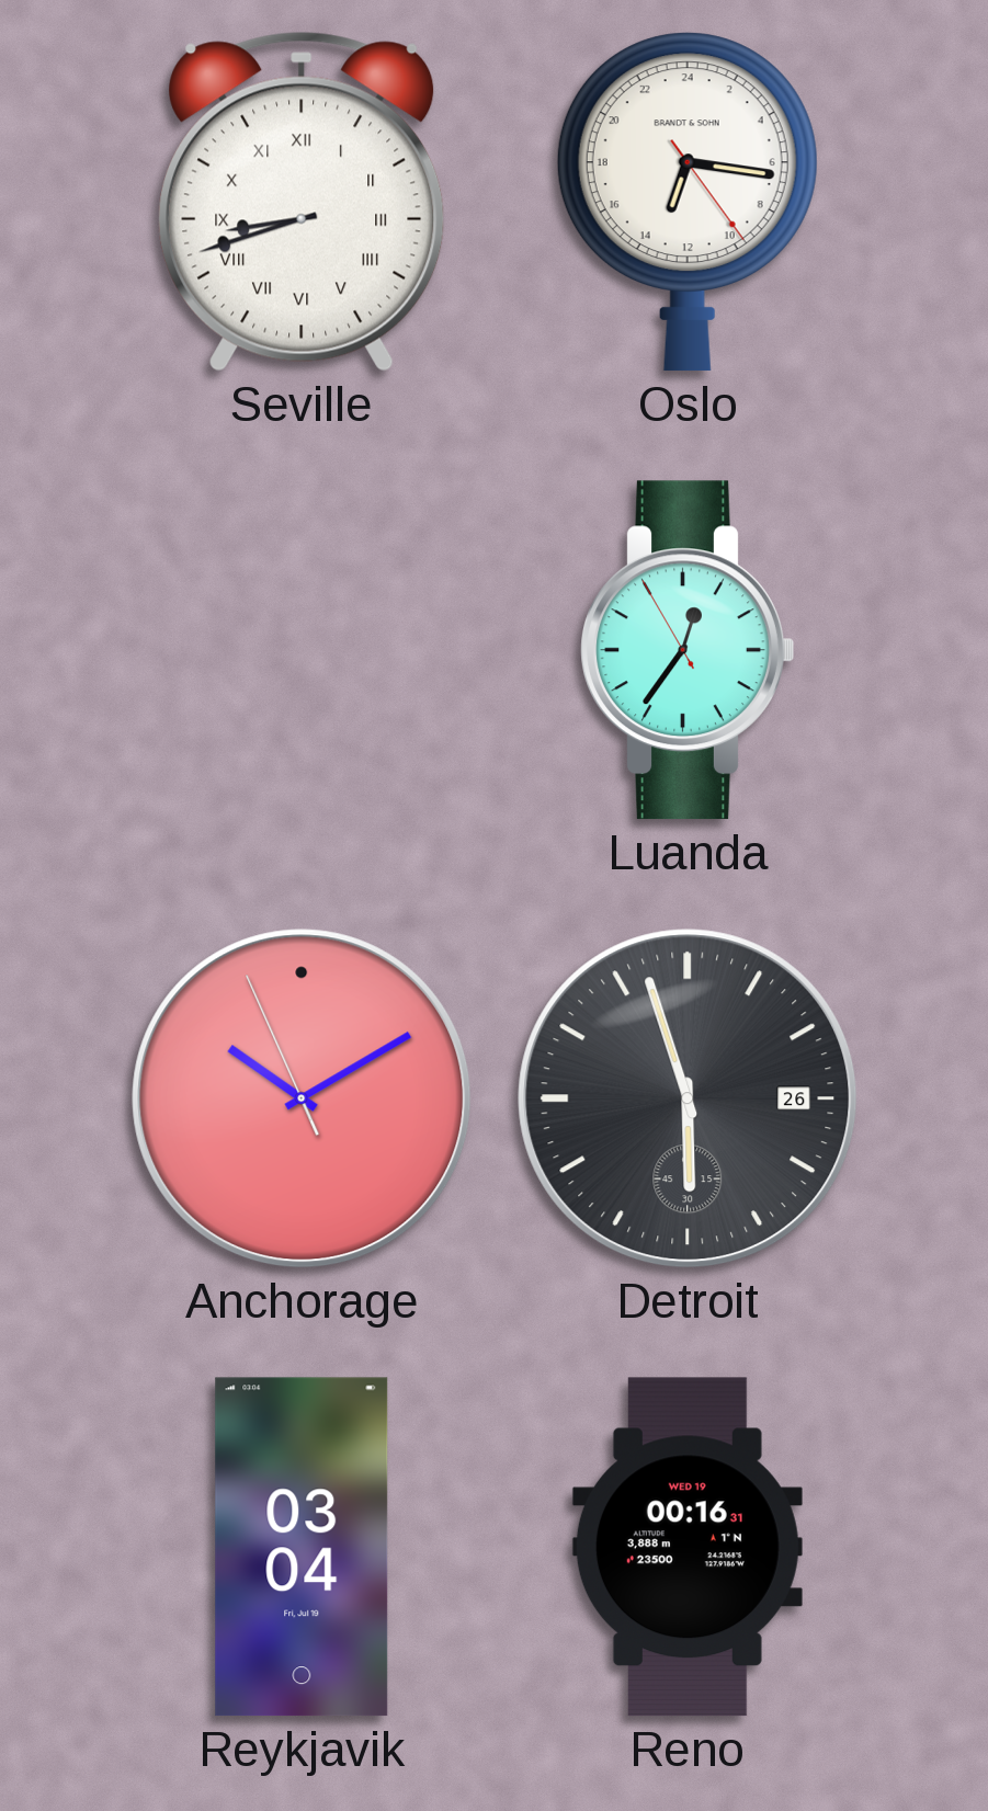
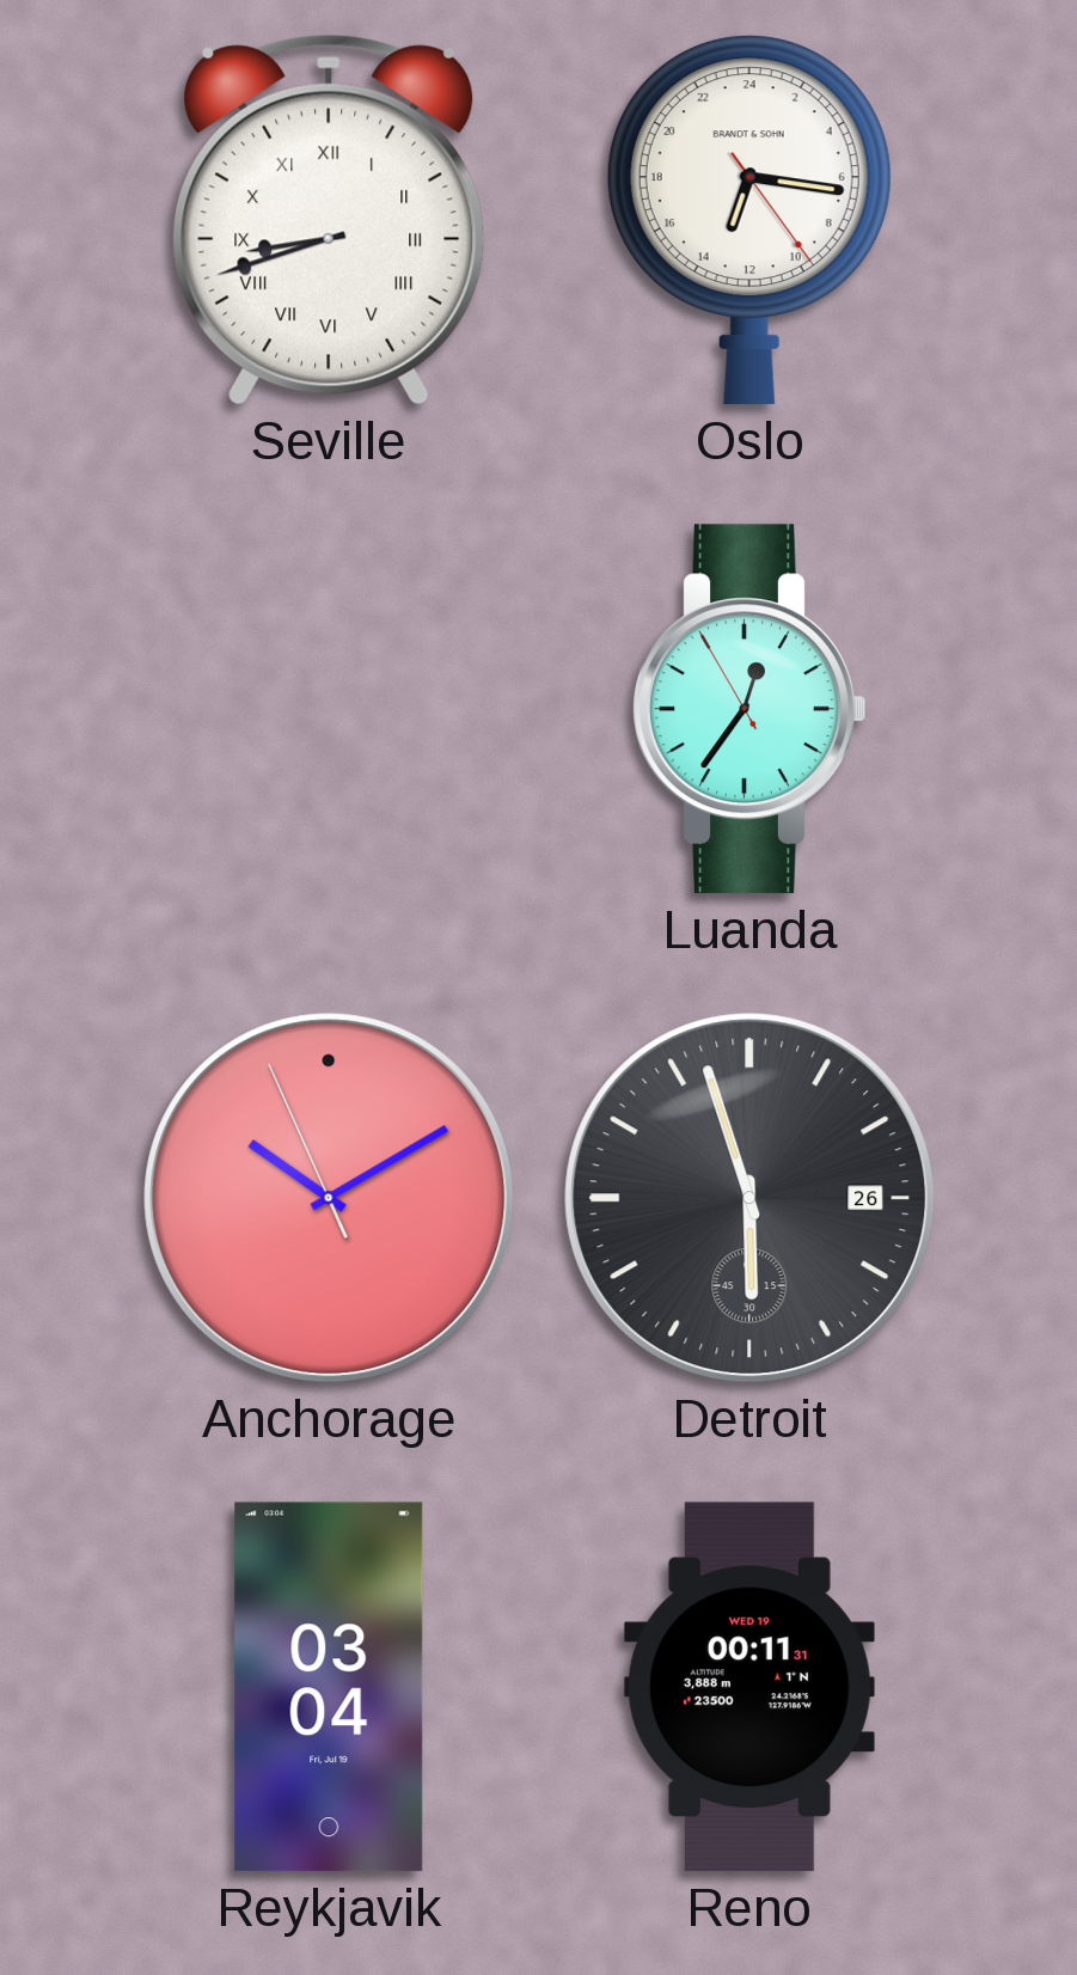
Reno: 00:16 -> 00:11
